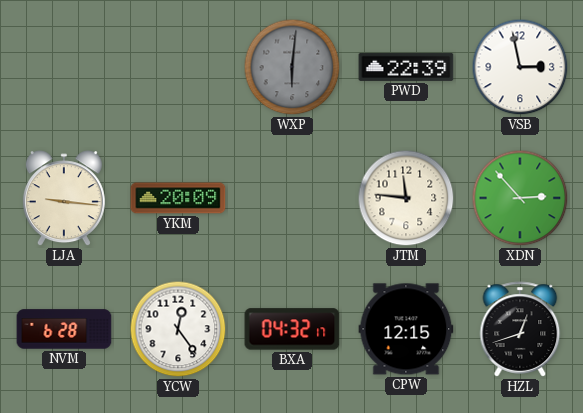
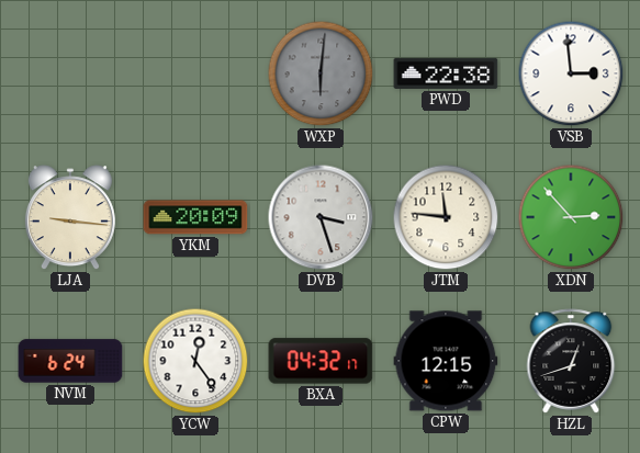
PWD: 22:39 -> 22:38
VSB: 2:58 -> 2:59
DVB: none -> 3:27
NVM: 6:28 -> 6:24
